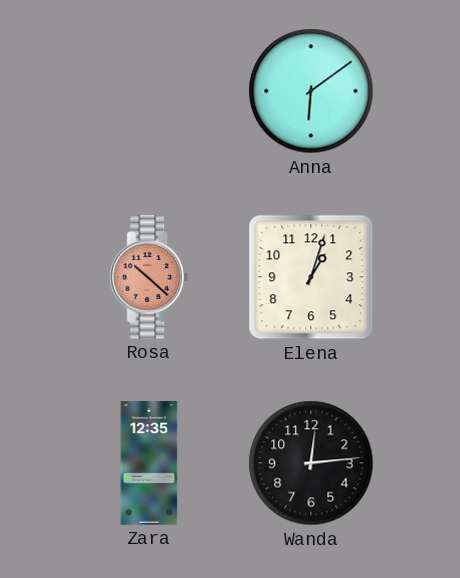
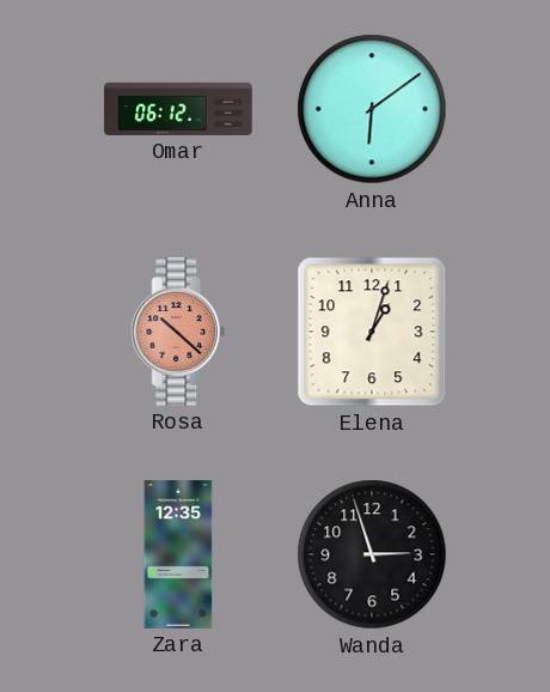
Omar: none -> 06:12
Wanda: 12:14 -> 2:57
